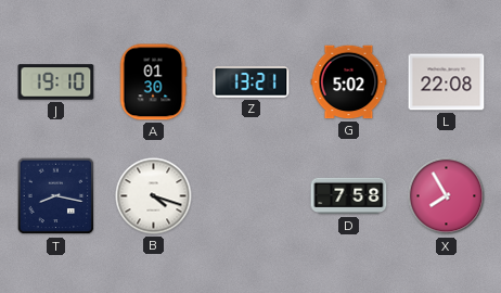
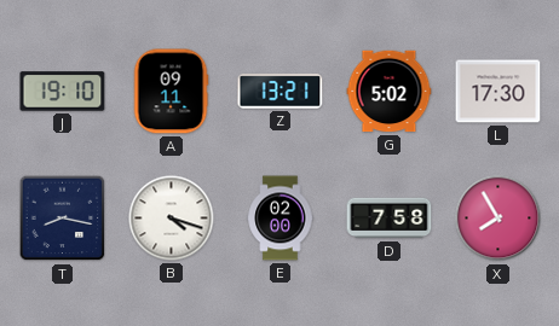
A: 01:30 -> 09:11
L: 22:08 -> 17:30
E: none -> 02:00
